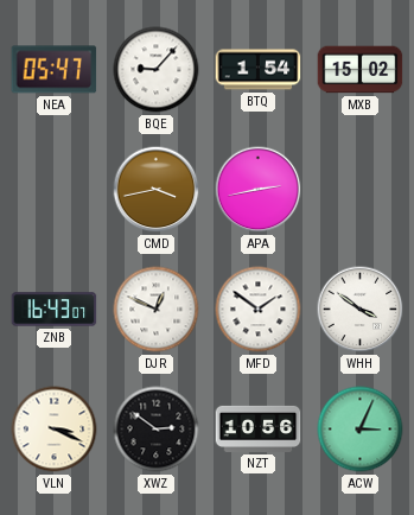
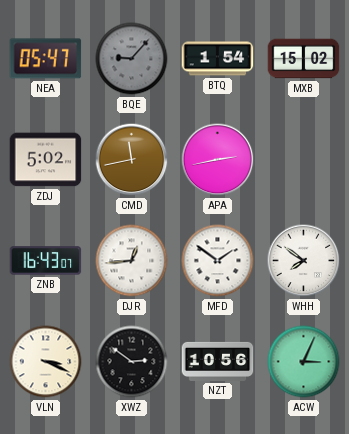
BQE dial: white -> grey
ZDJ: none -> 5:02
CMD: 3:43 -> 11:43
DJR: 12:49 -> 12:44
WHH: 3:51 -> 7:51
